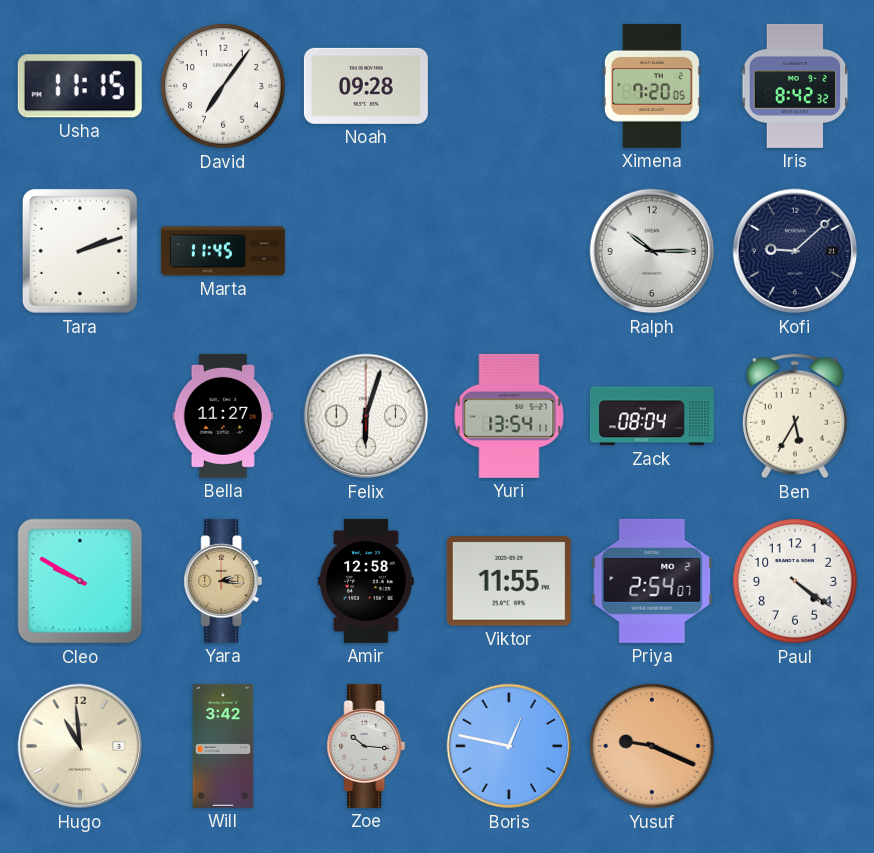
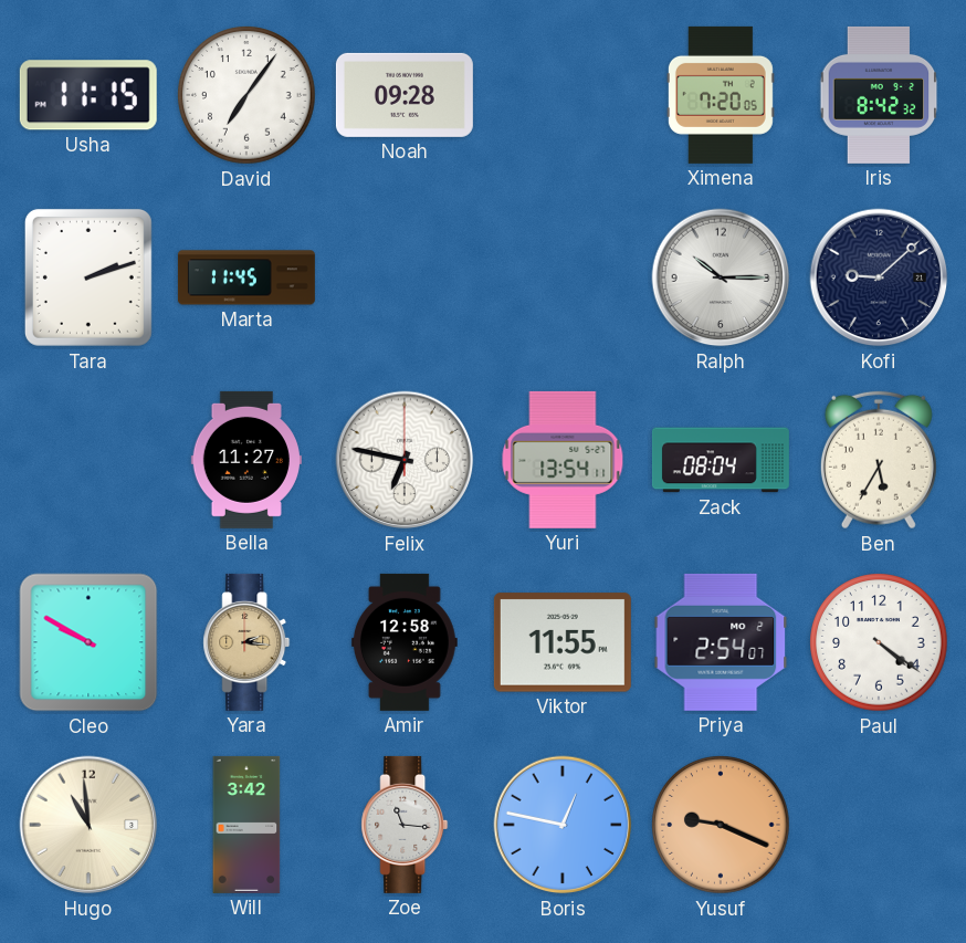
Felix: 6:03 -> 6:47
Zoe: 10:16 -> 11:16
